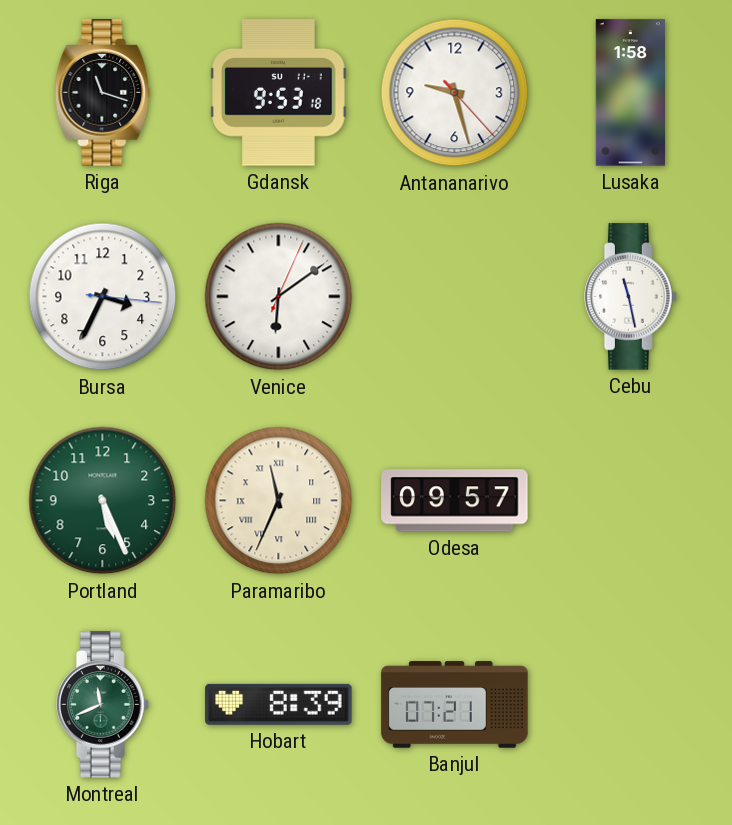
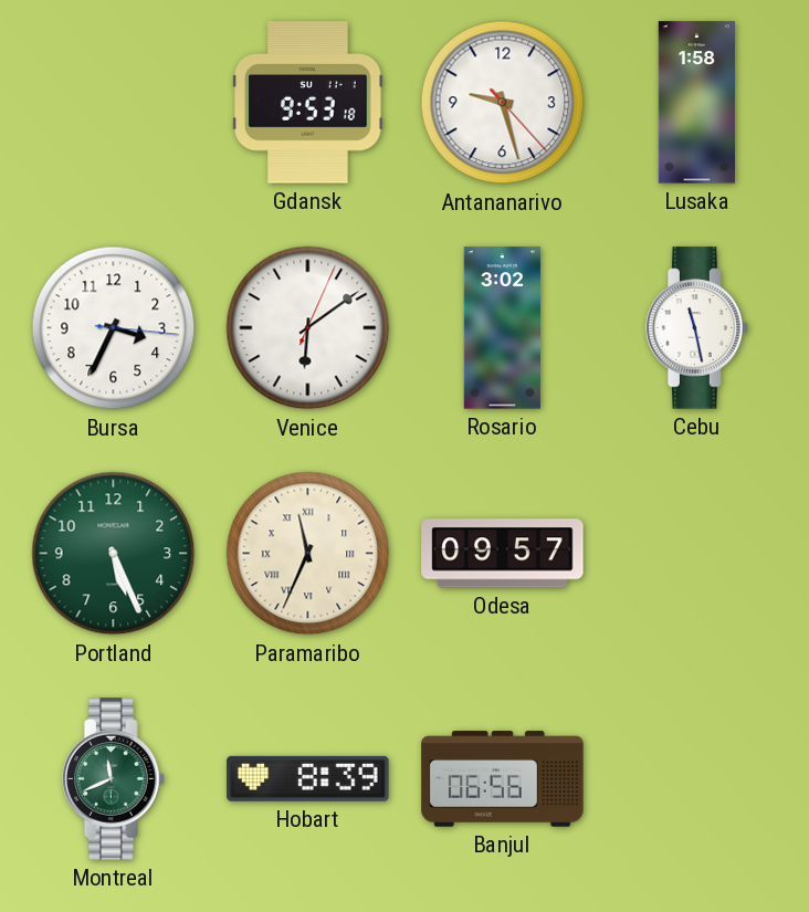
Riga: 11:18 -> none
Rosario: none -> 3:02
Banjul: 07:21 -> 06:56
